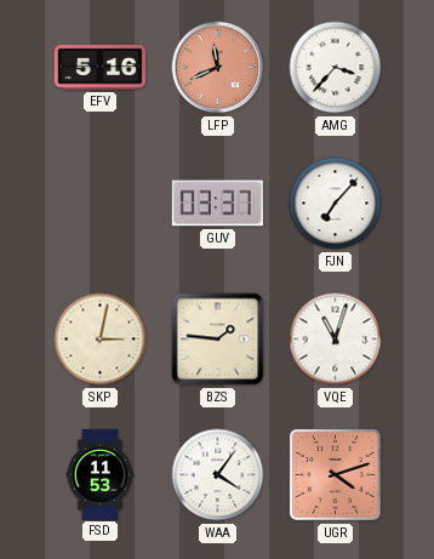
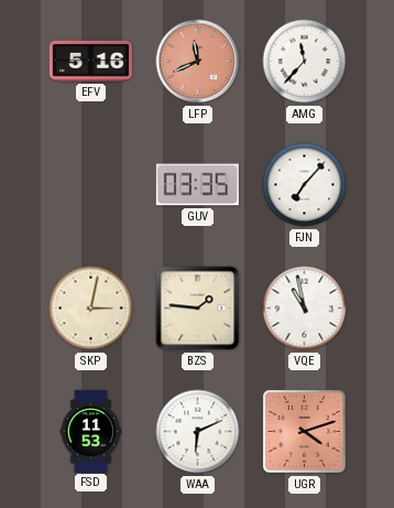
AMG: 3:37 -> 11:37
GUV: 03:37 -> 03:35
VQE: 11:03 -> 10:58
WAA: 4:06 -> 6:11
